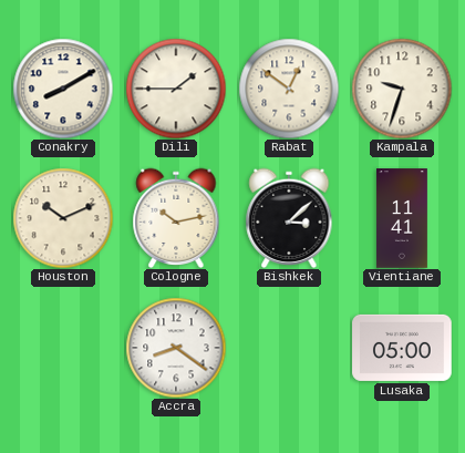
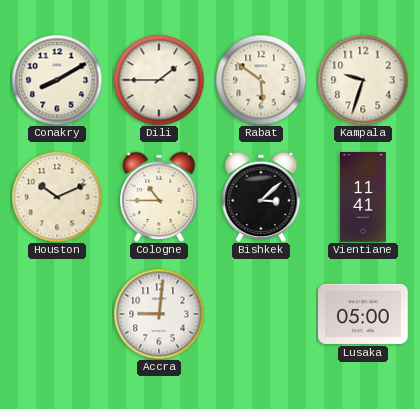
Rabat: 12:51 -> 5:51
Cologne: 10:13 -> 10:45
Accra: 8:21 -> 9:01
